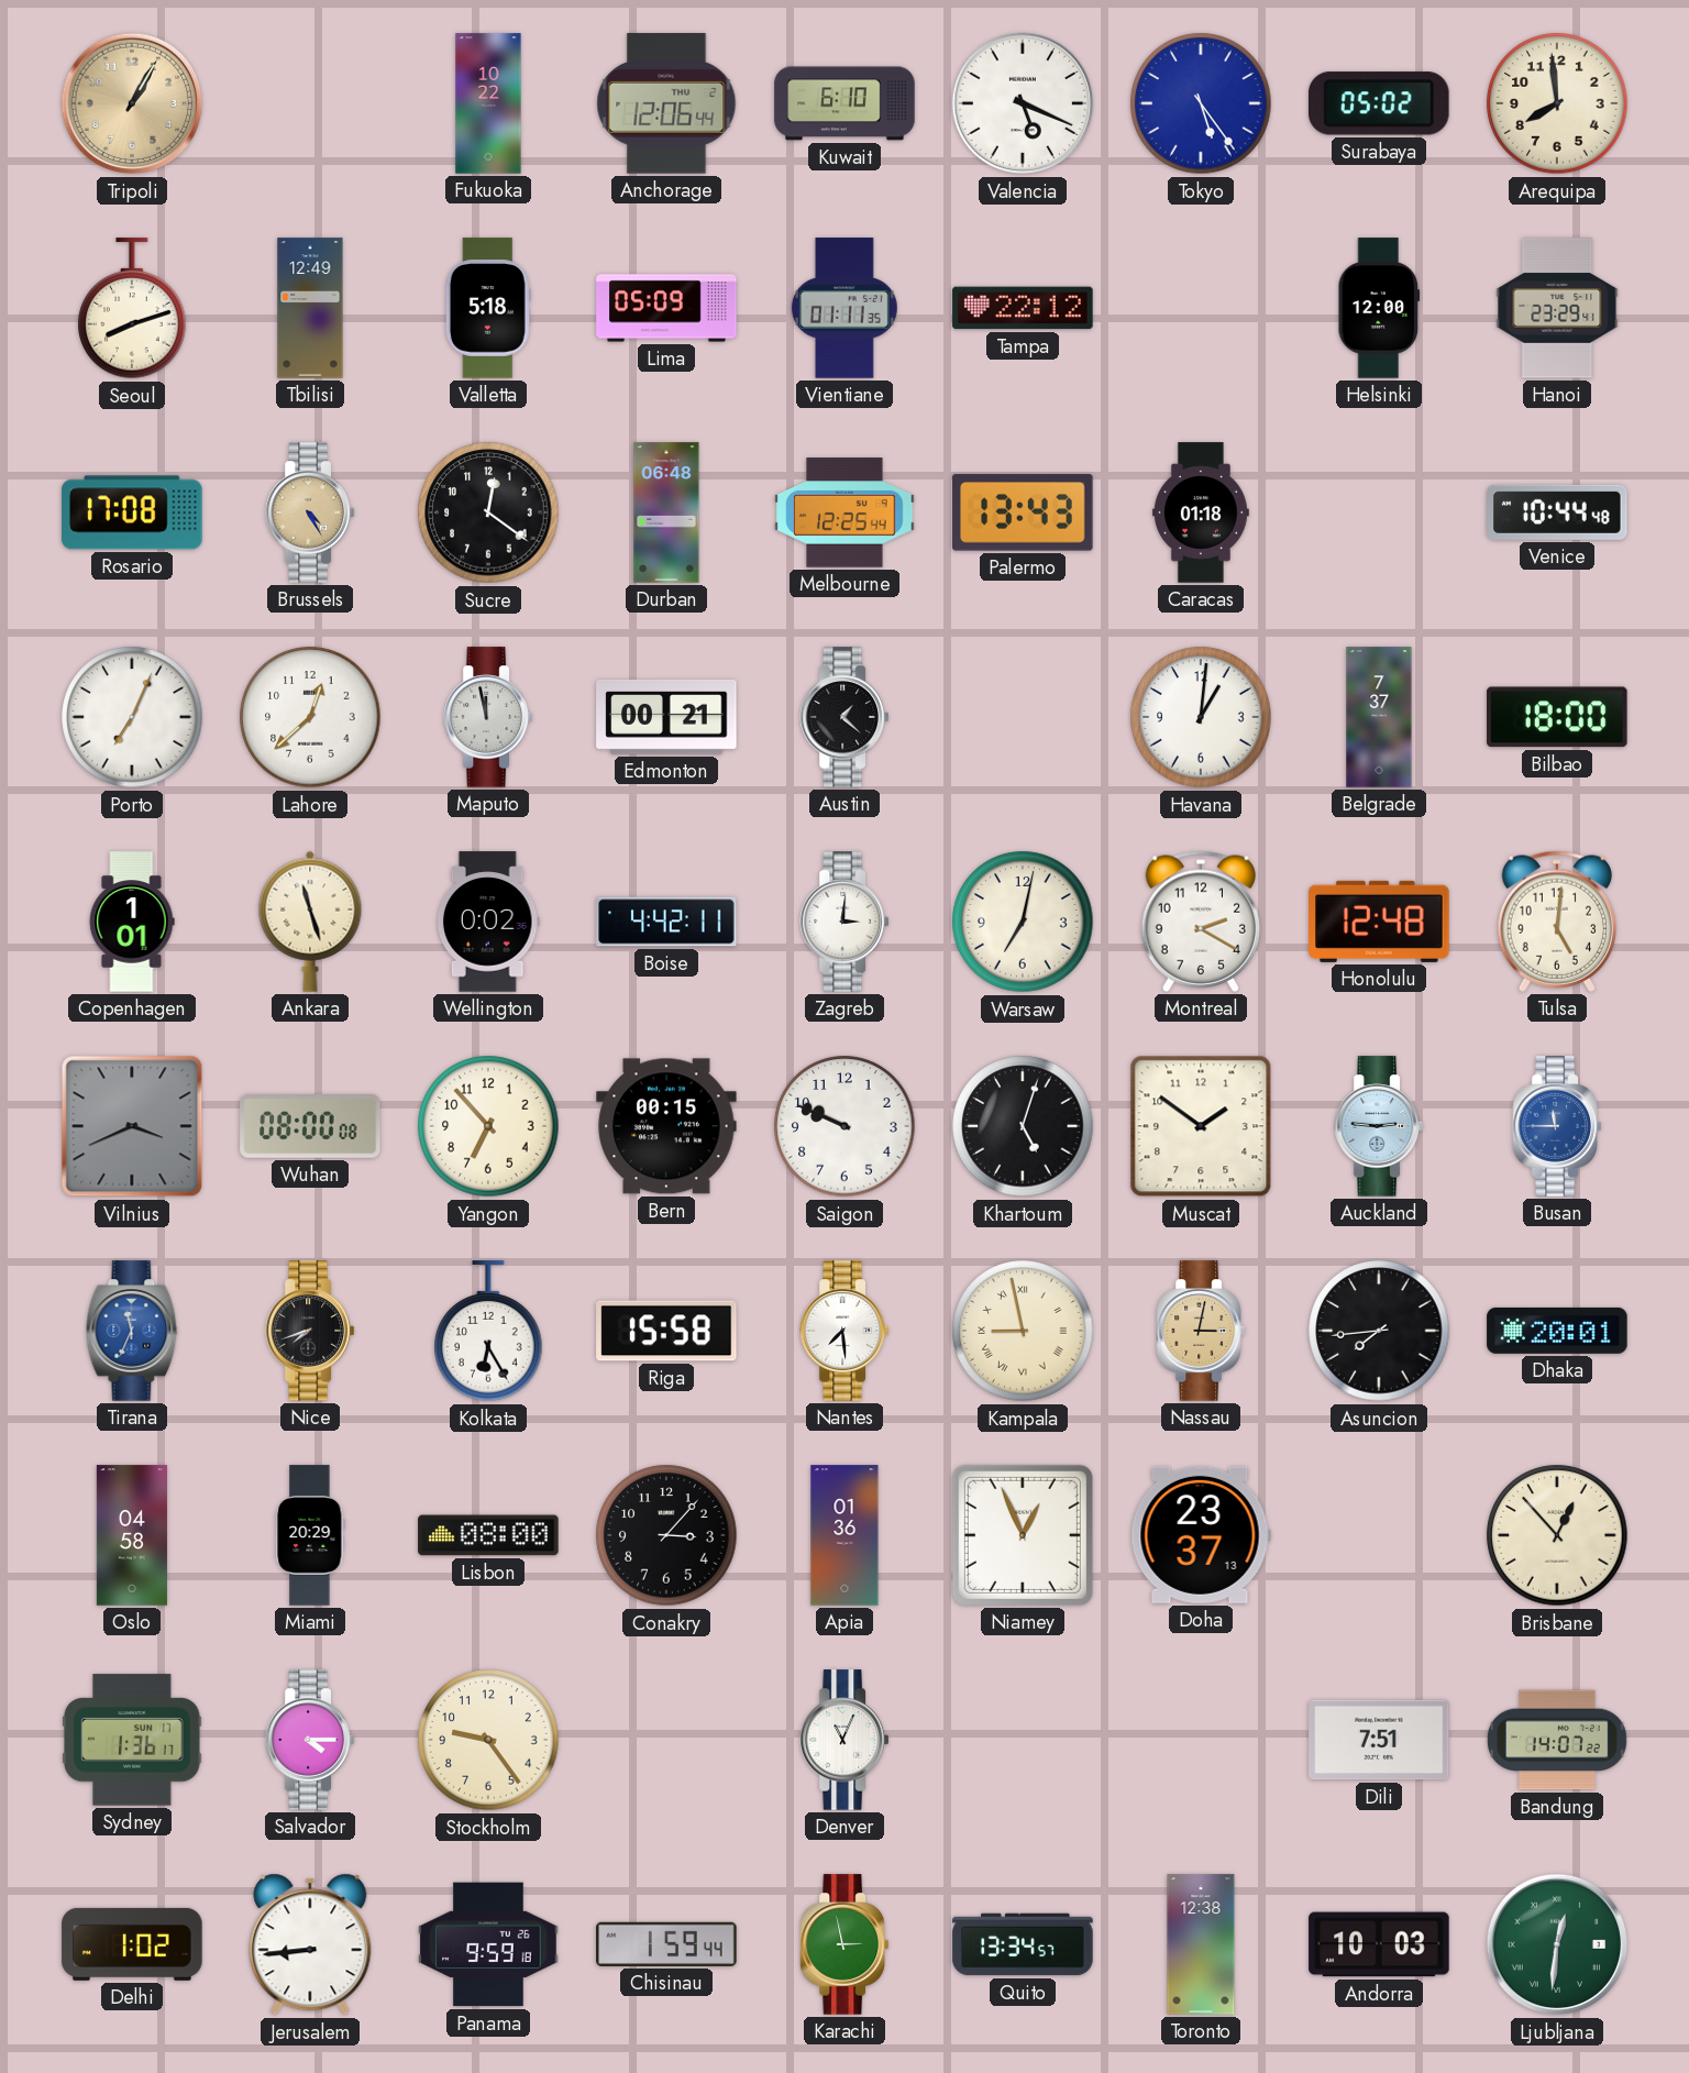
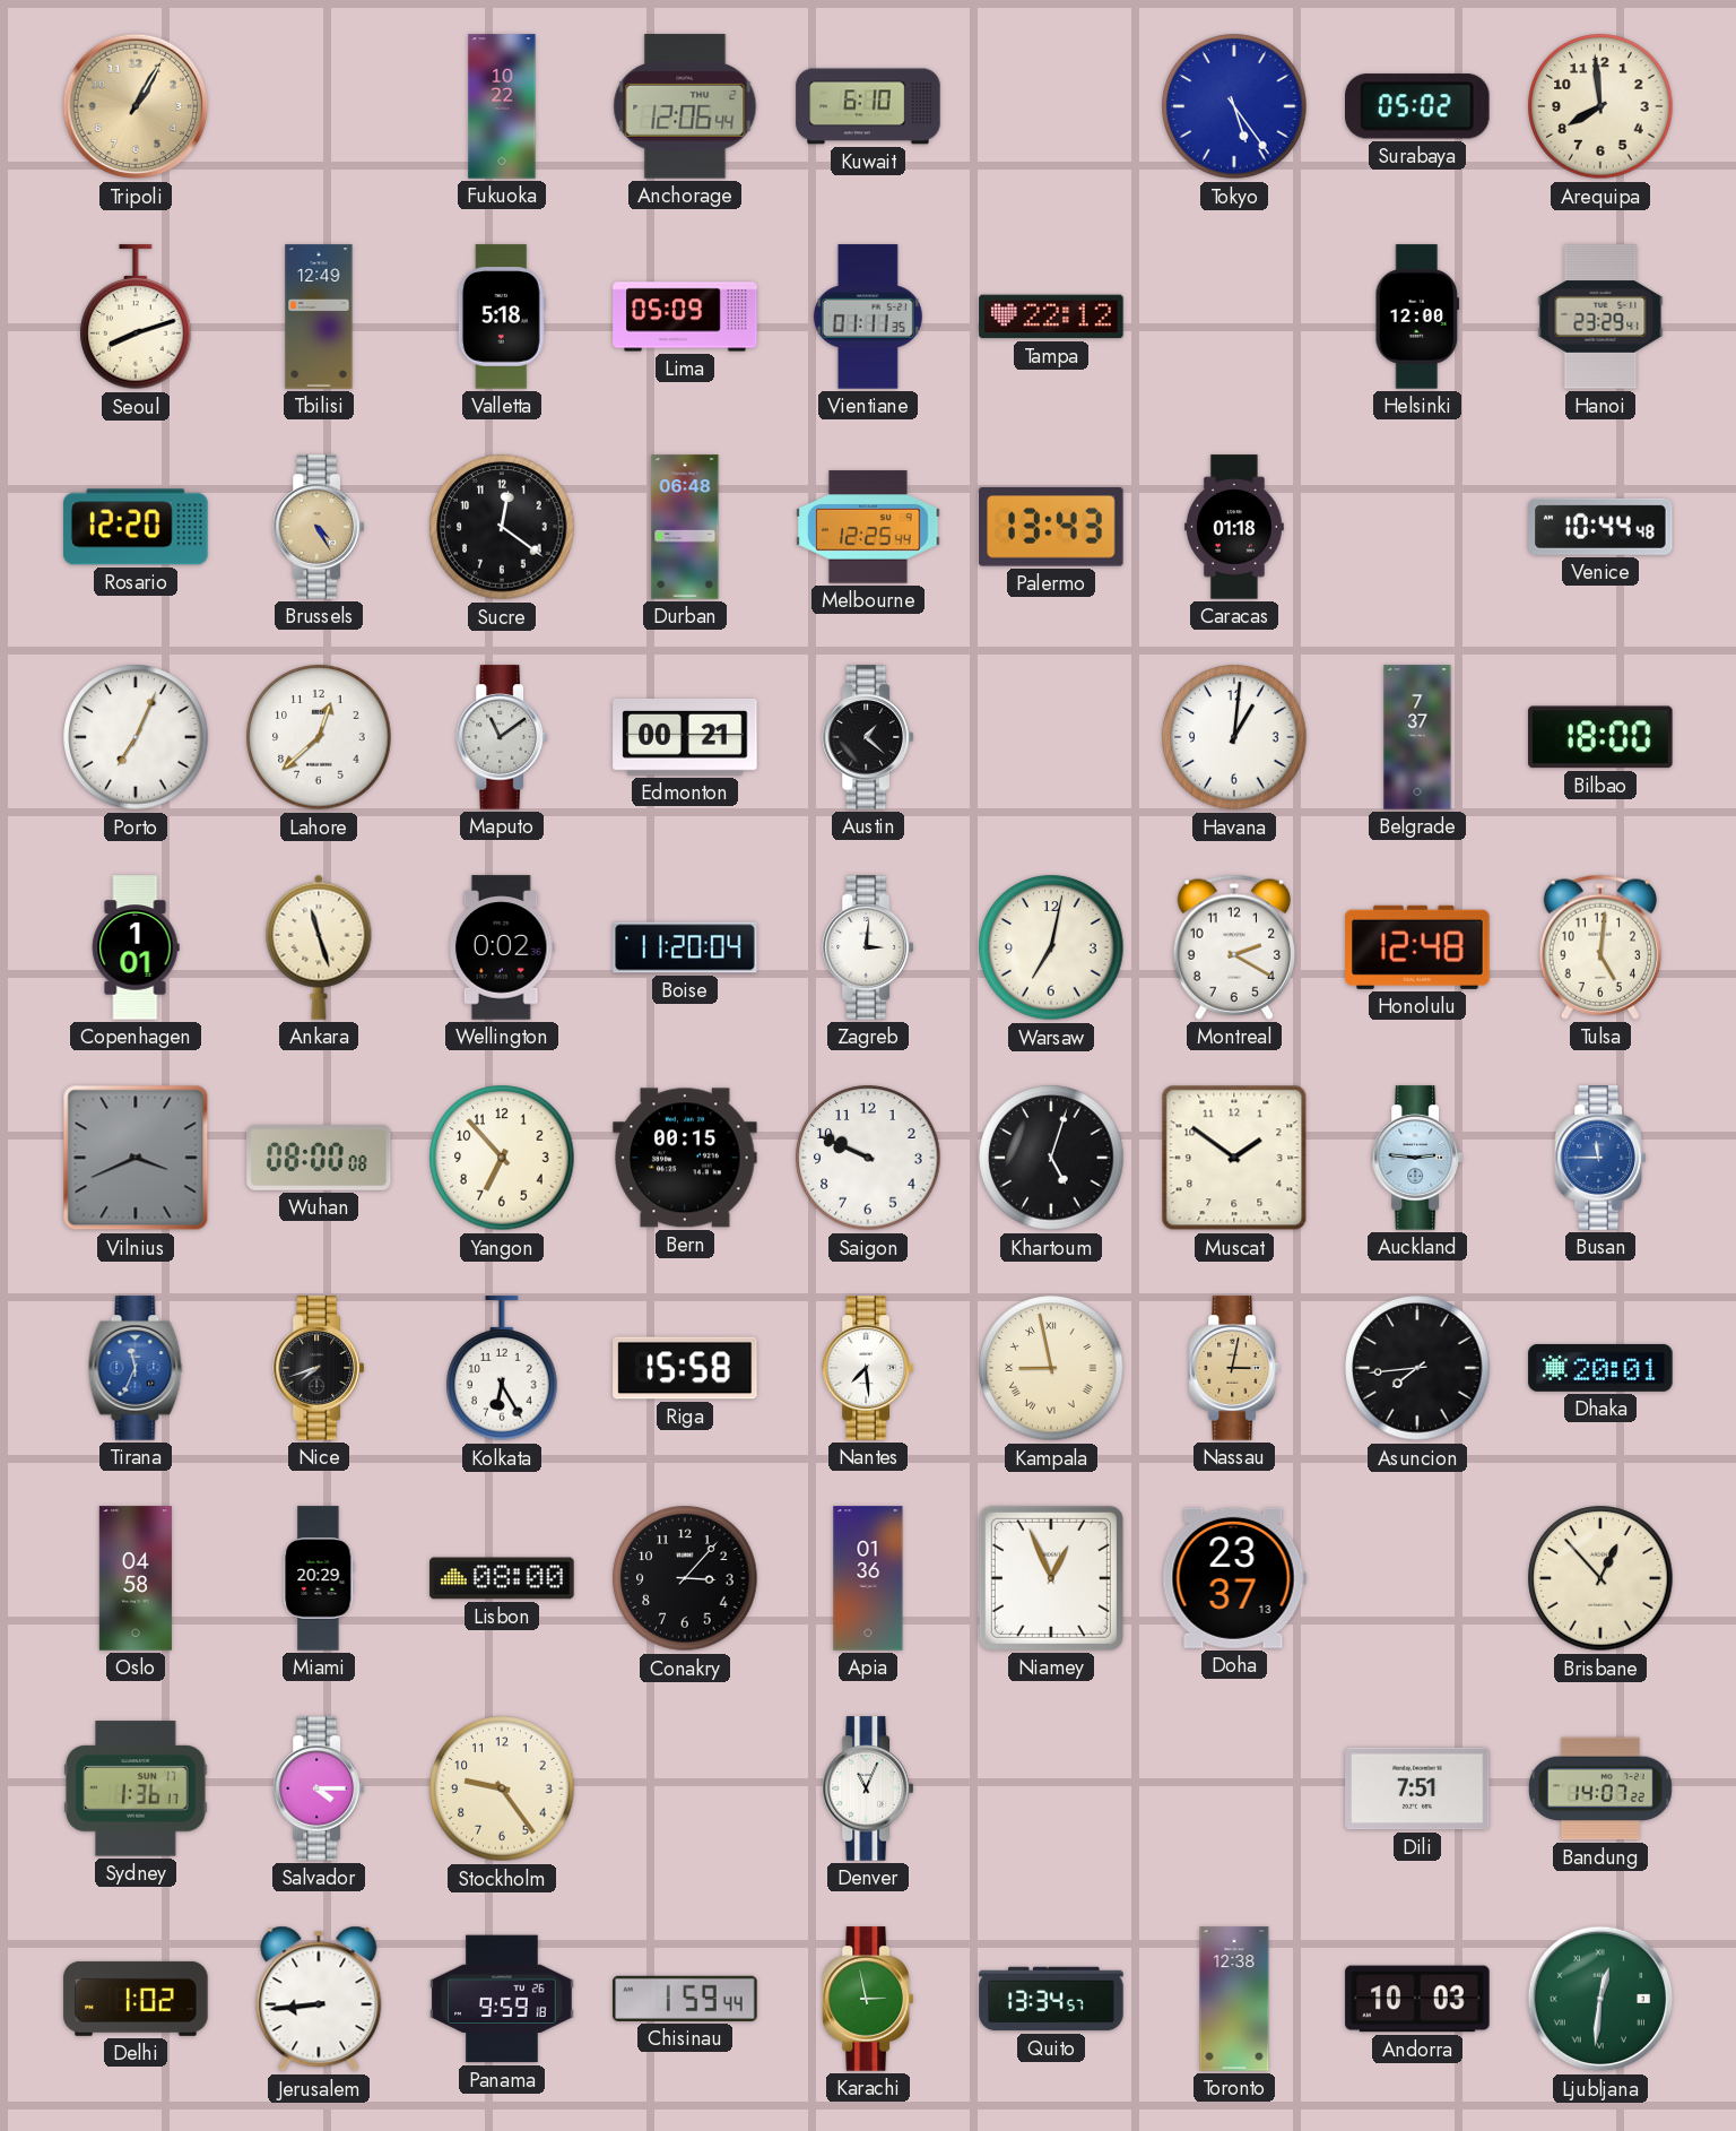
Valencia: 5:19 -> none
Rosario: 17:08 -> 12:20
Maputo: 11:58 -> 11:09
Boise: 4:42 -> 11:20
